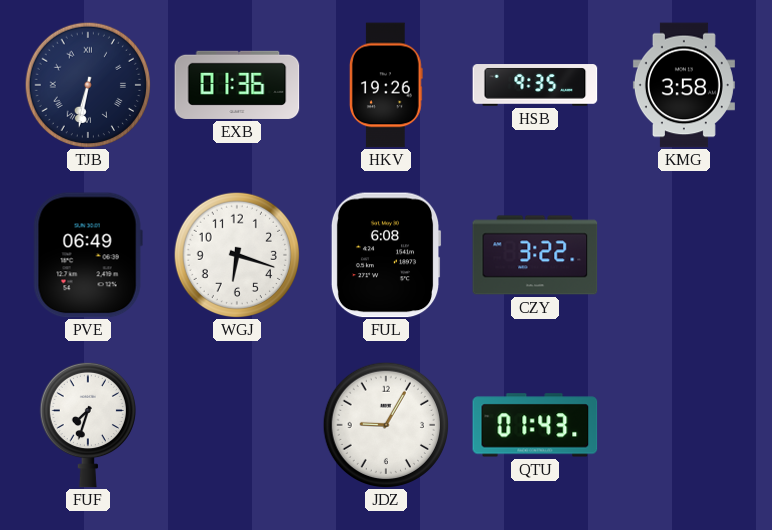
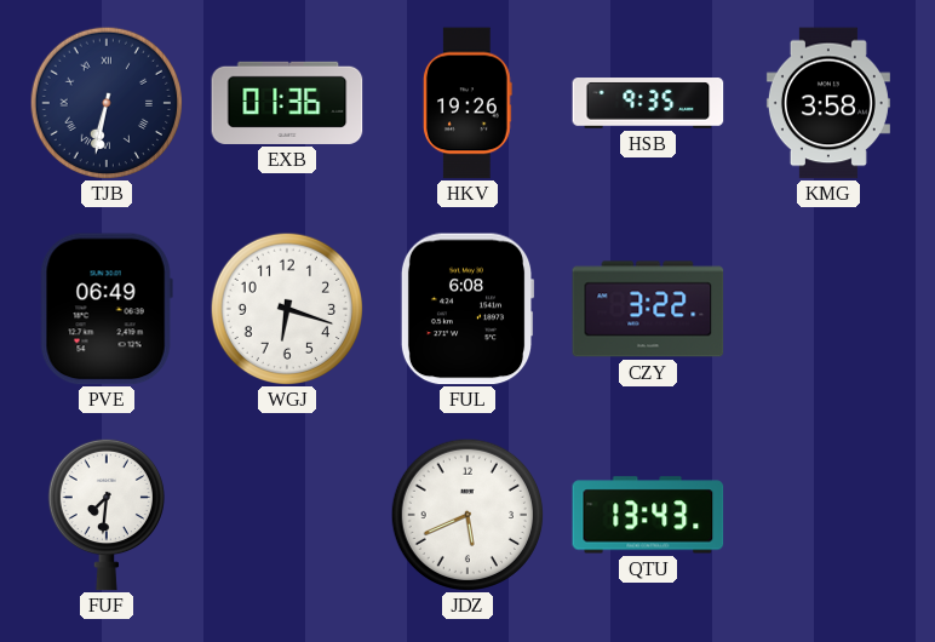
FUF: 7:33 -> 7:31
JDZ: 9:05 -> 5:41
QTU: 01:43 -> 13:43
